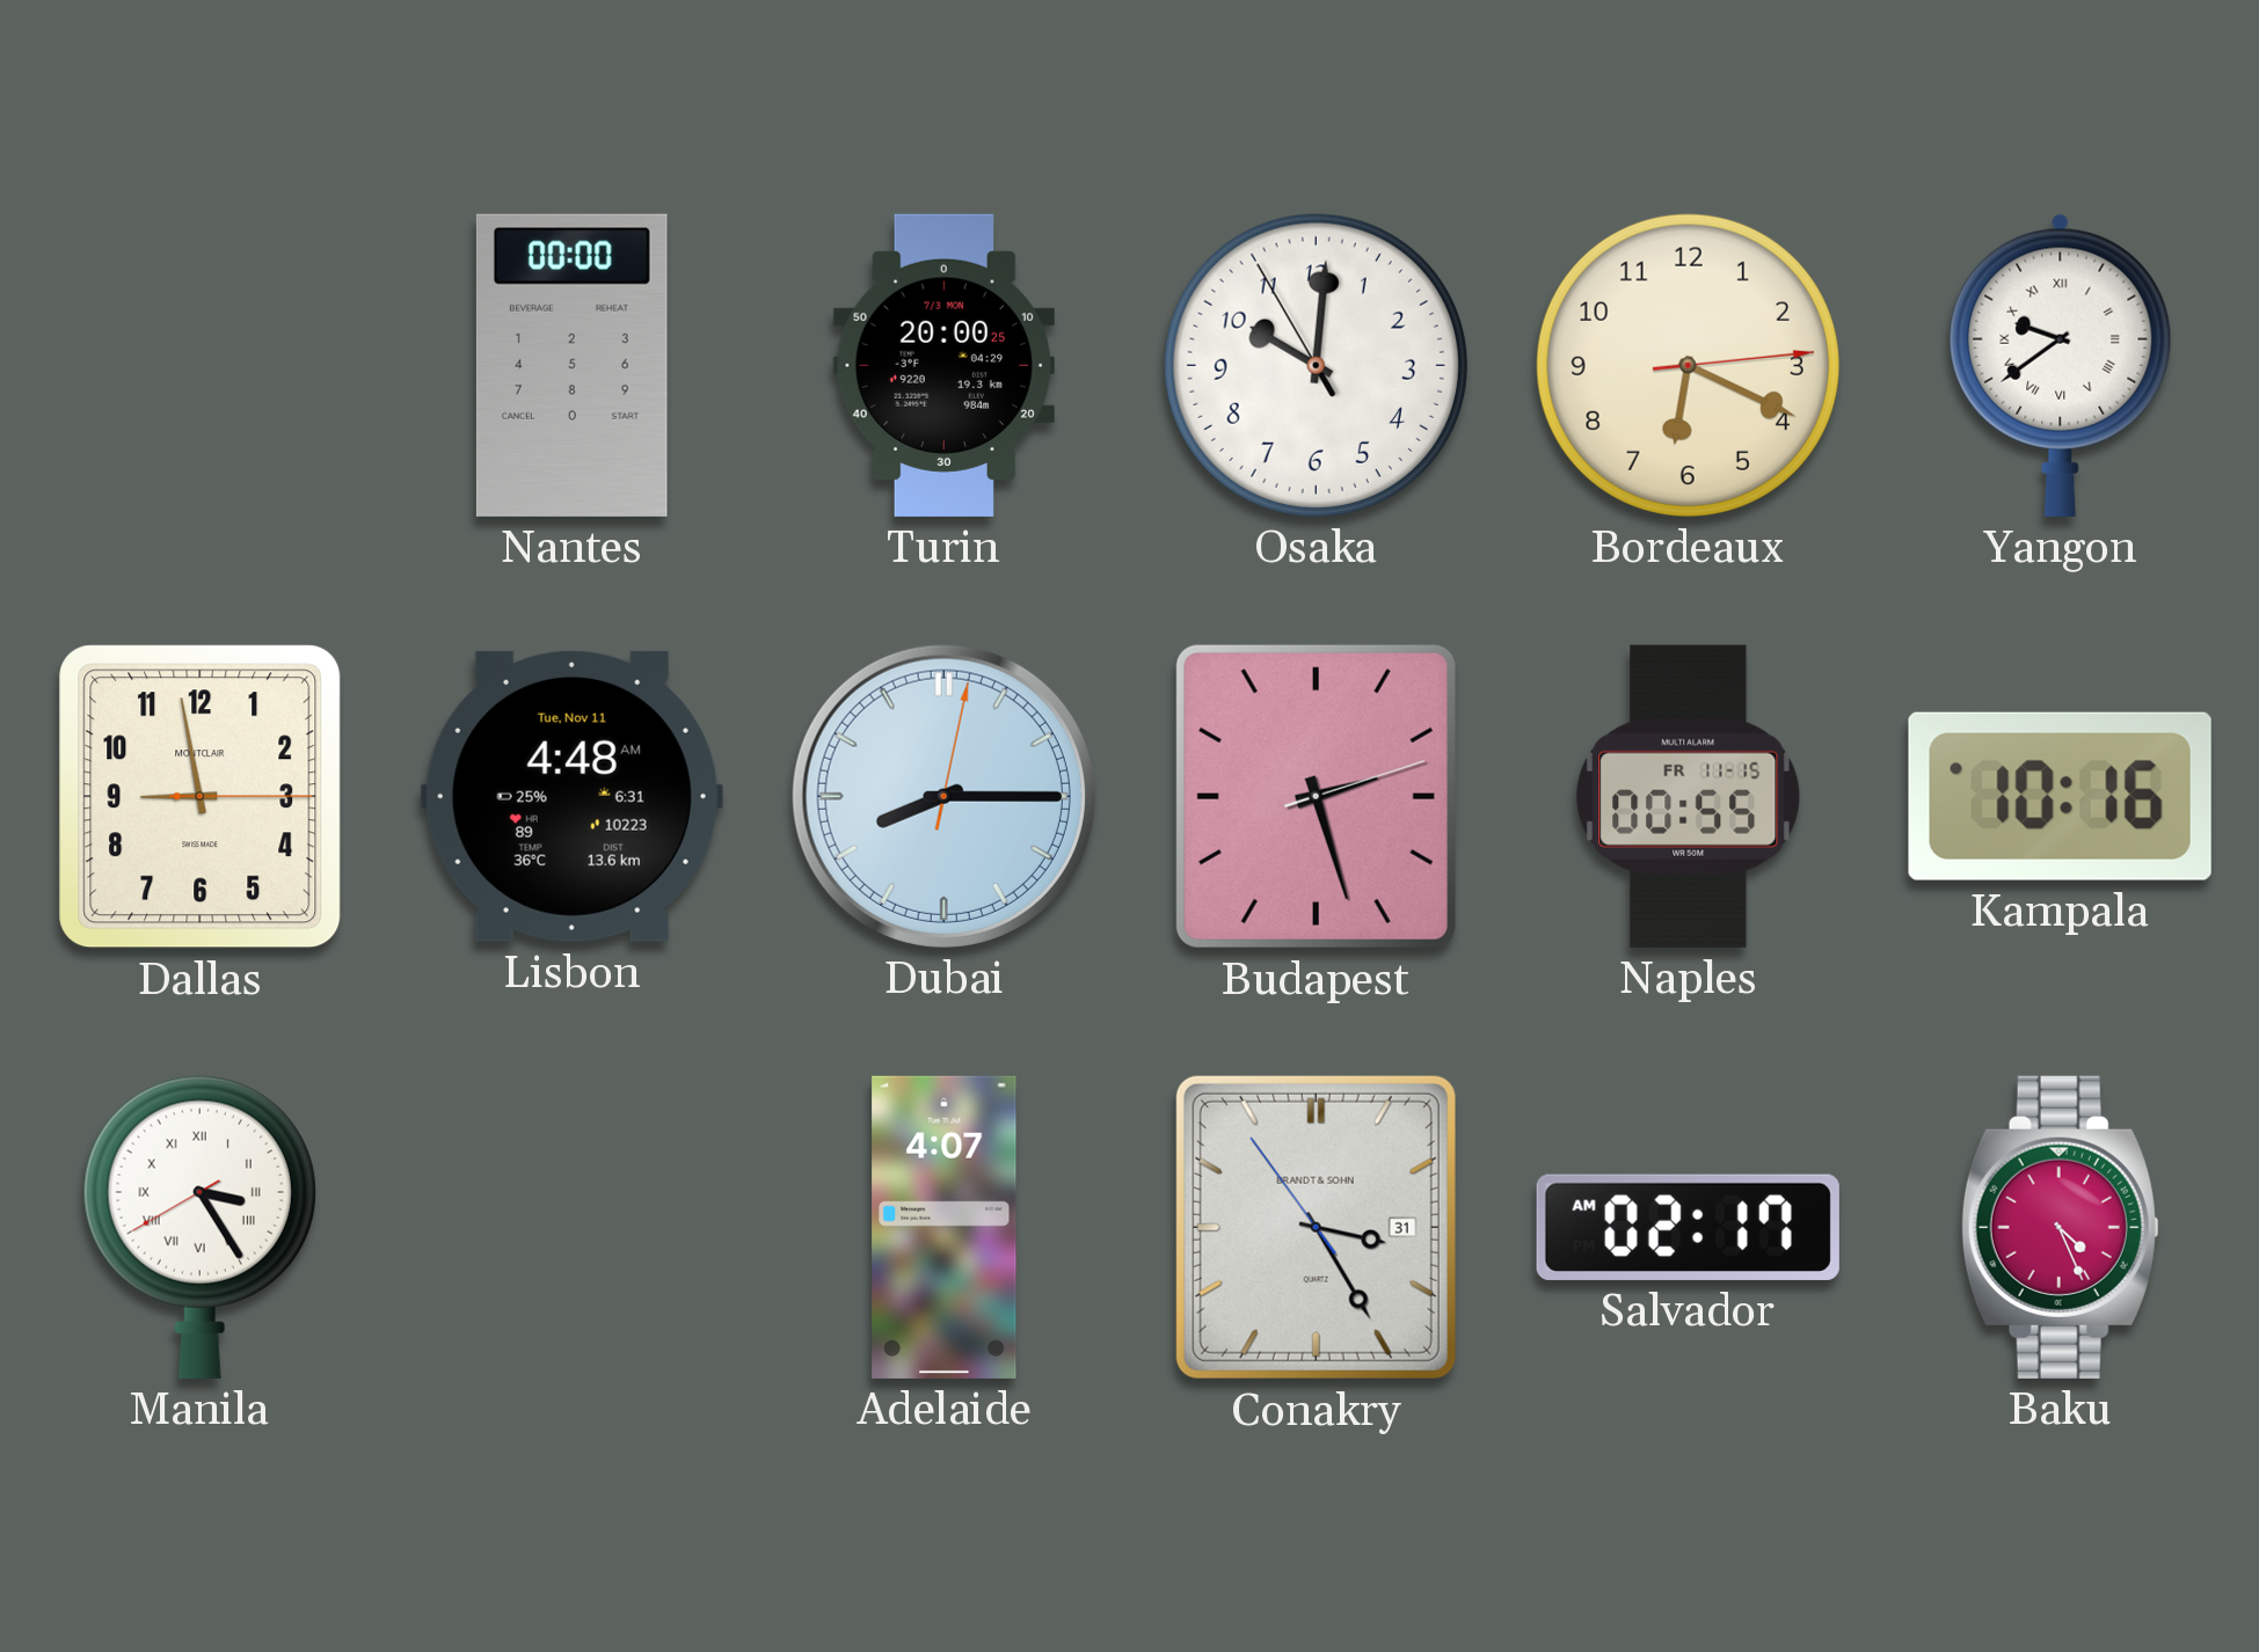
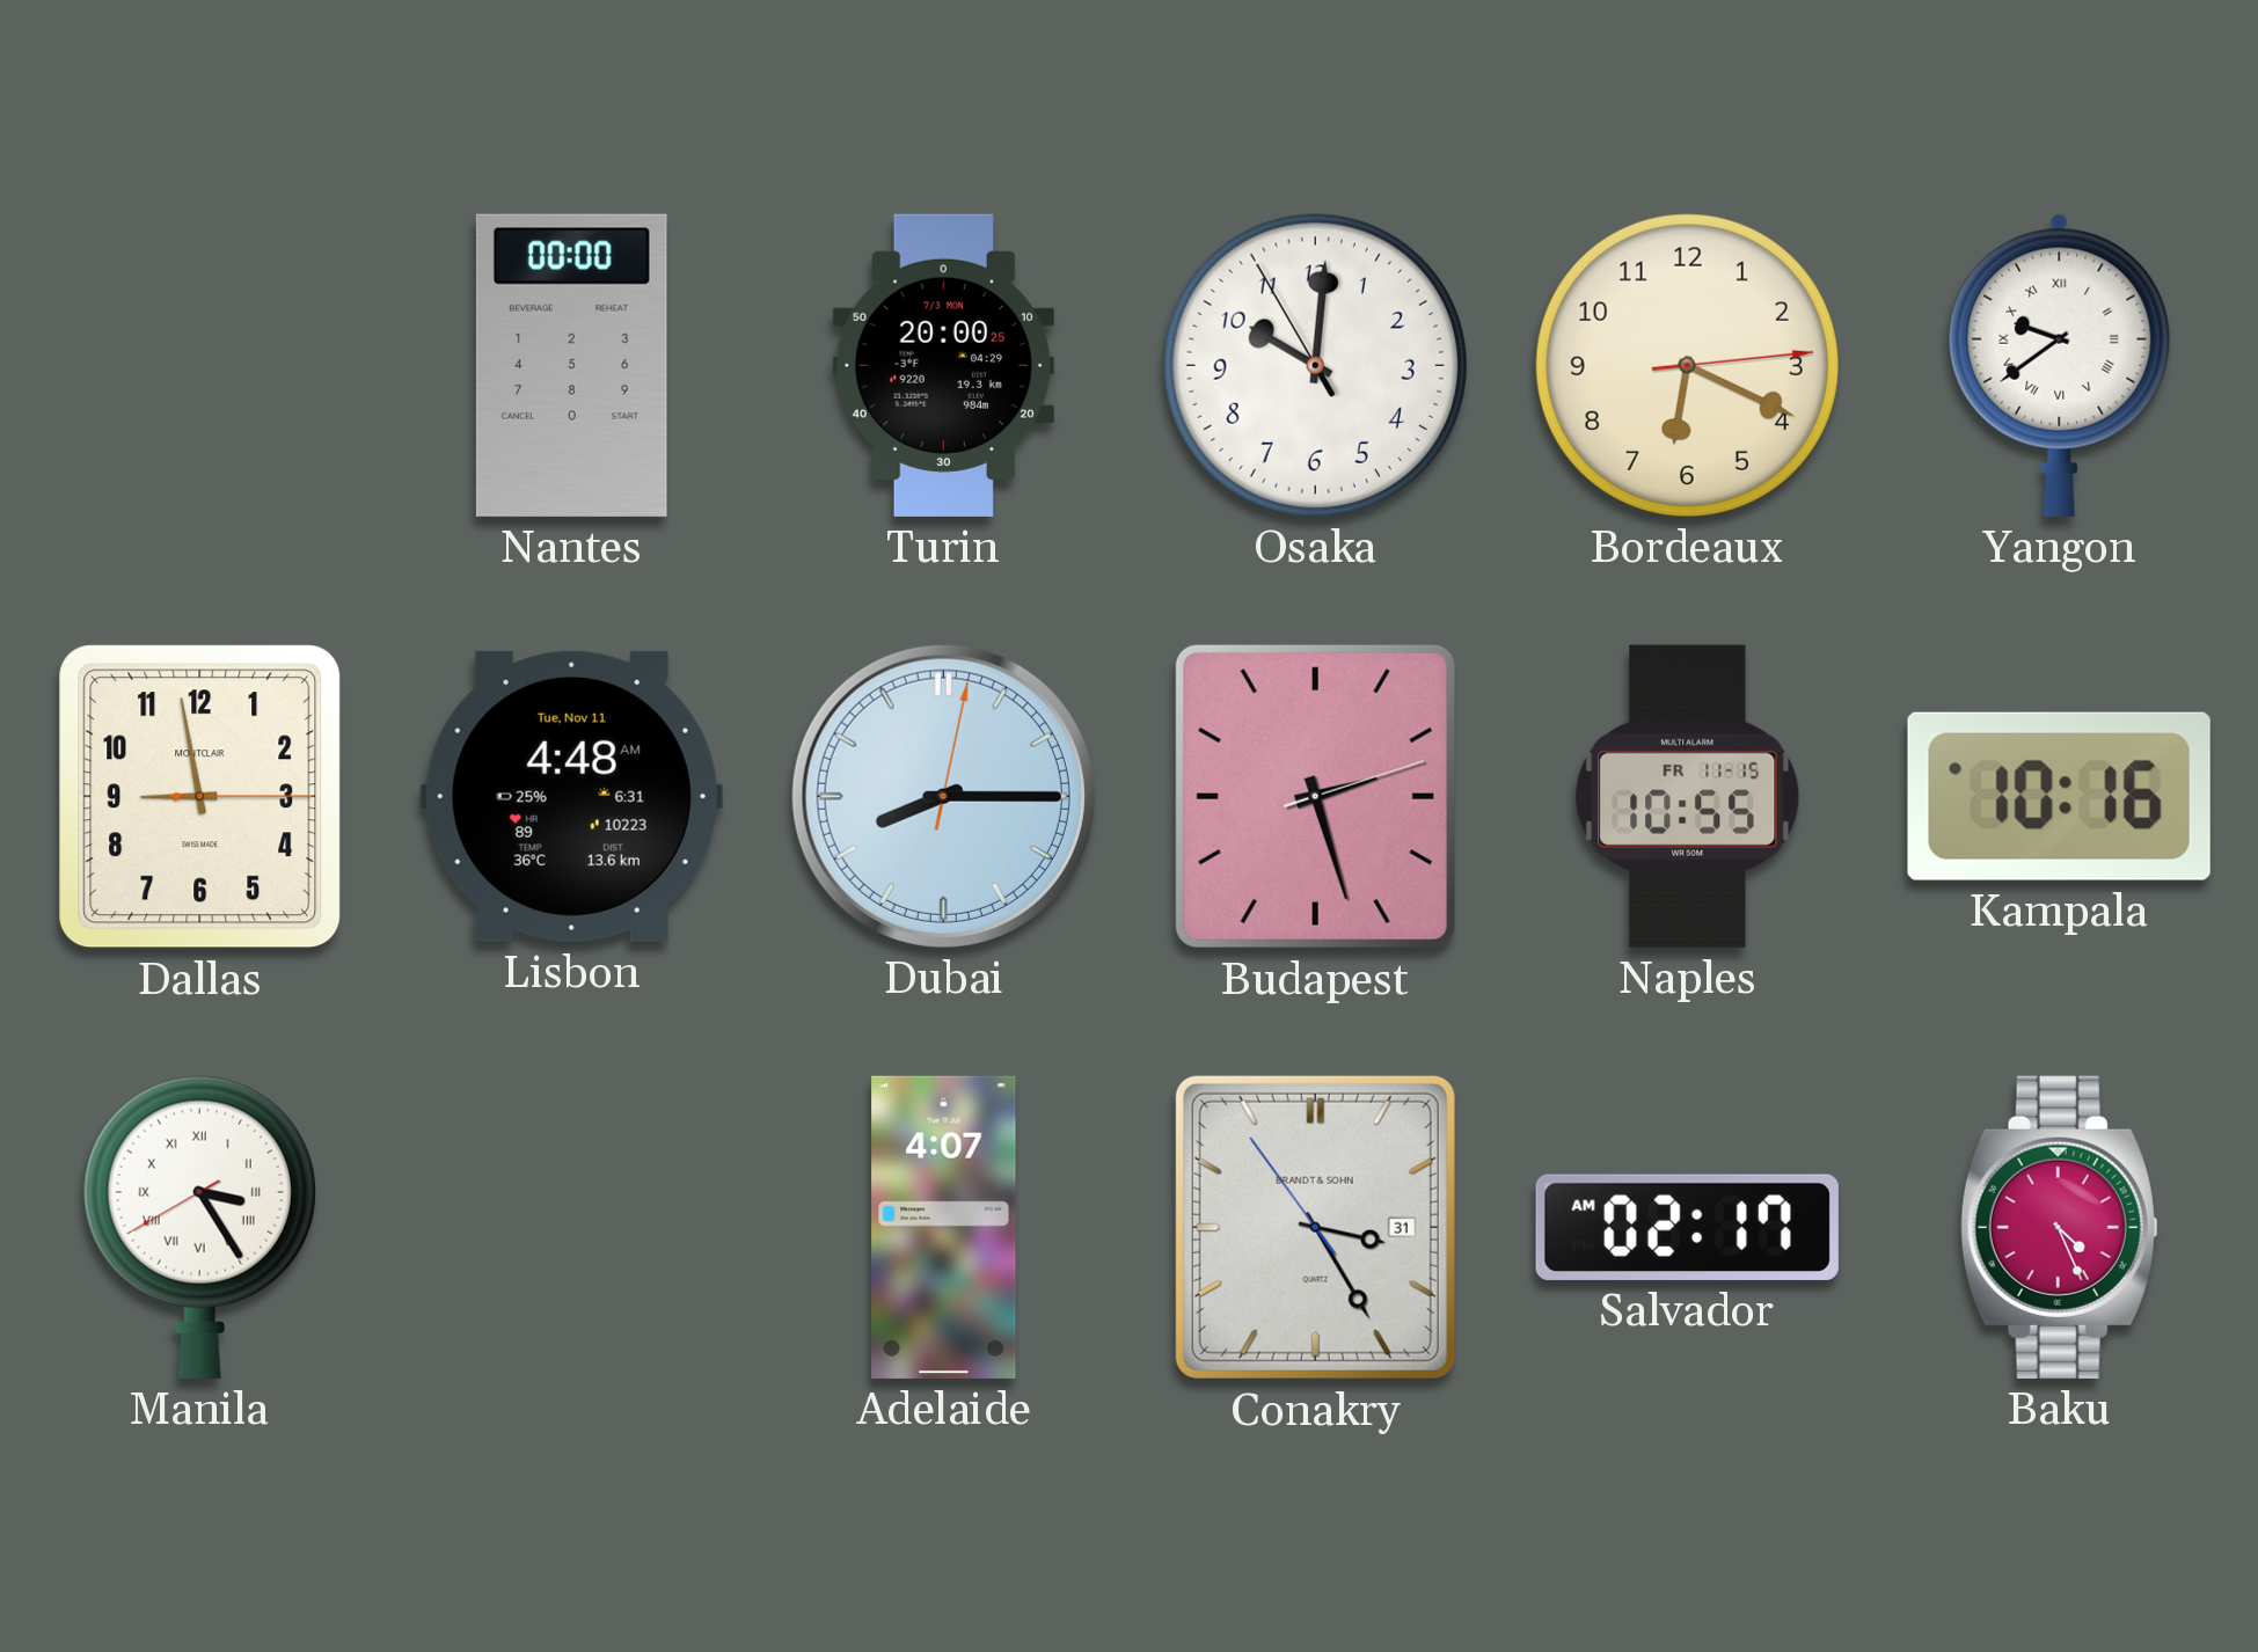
Naples: 00:55 -> 10:55
